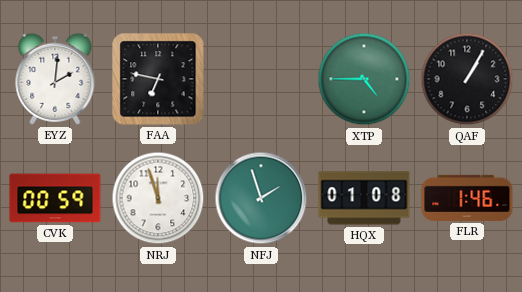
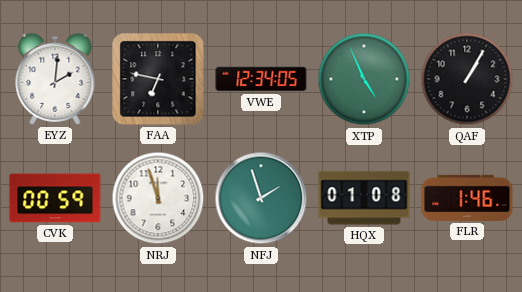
VWE: none -> 12:34
XTP: 4:45 -> 4:56
